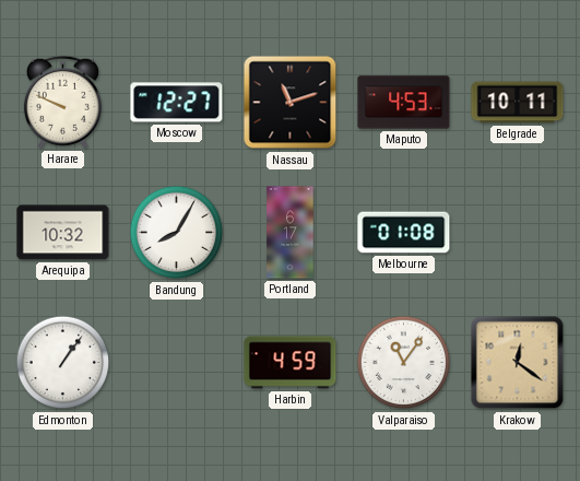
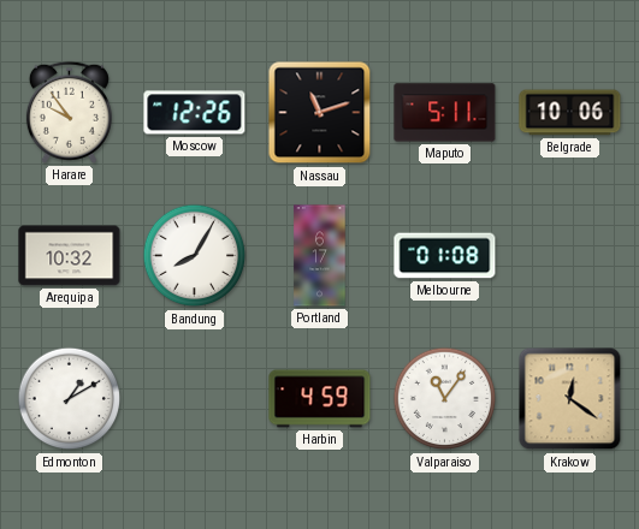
Harare: 9:49 -> 9:54
Moscow: 12:27 -> 12:26
Maputo: 4:53 -> 5:11
Belgrade: 10:11 -> 10:06
Edmonton: 1:06 -> 1:10
